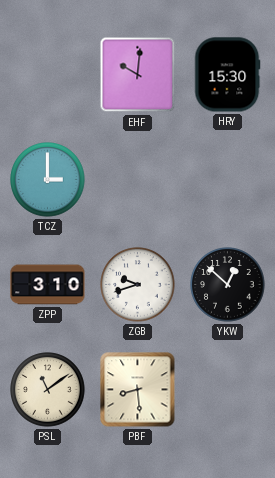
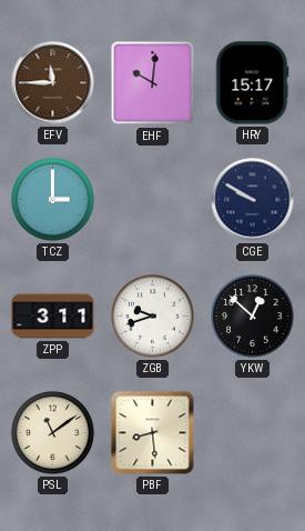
EFV: none -> 11:45
HRY: 15:30 -> 15:17
CGE: none -> 9:50
ZPP: 3:10 -> 3:11
